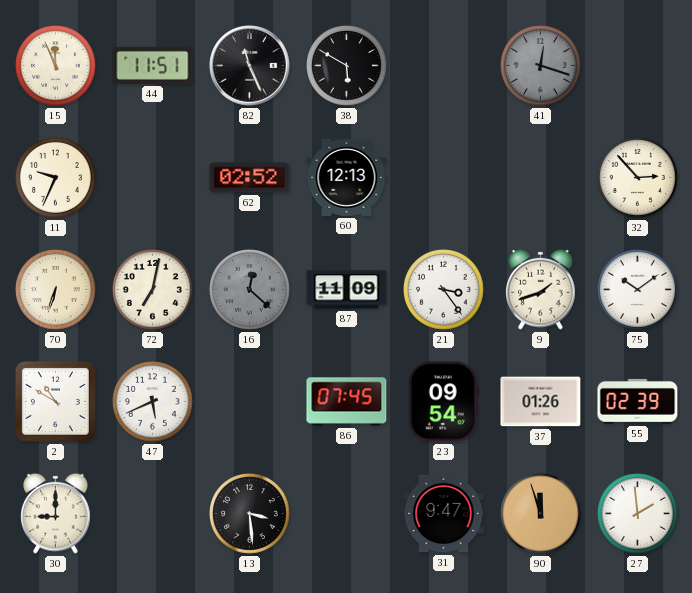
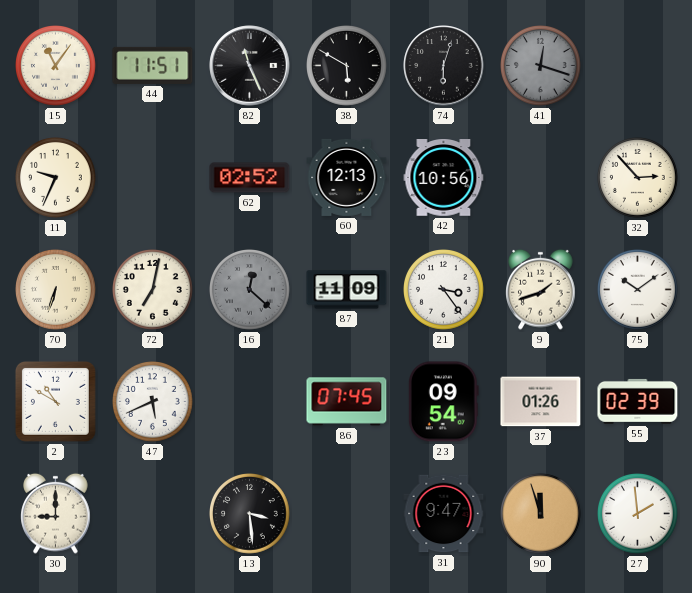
15: 11:56 -> 11:06
74: none -> 6:03
42: none -> 10:56
